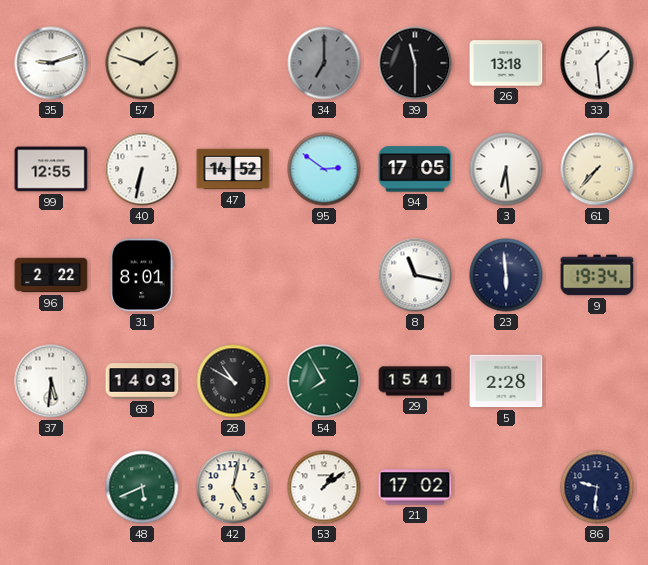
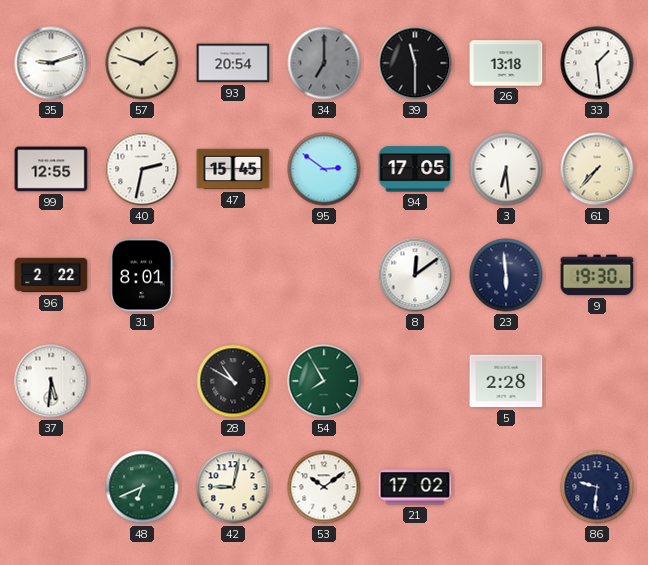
93: none -> 20:54
40: 6:32 -> 2:32
47: 14:52 -> 15:45
8: 11:17 -> 12:09
9: 19:34 -> 19:30
68: 14:03 -> none
29: 15:41 -> none
48: 5:41 -> 6:41
42: 5:02 -> 9:02
53: 1:09 -> 10:09
